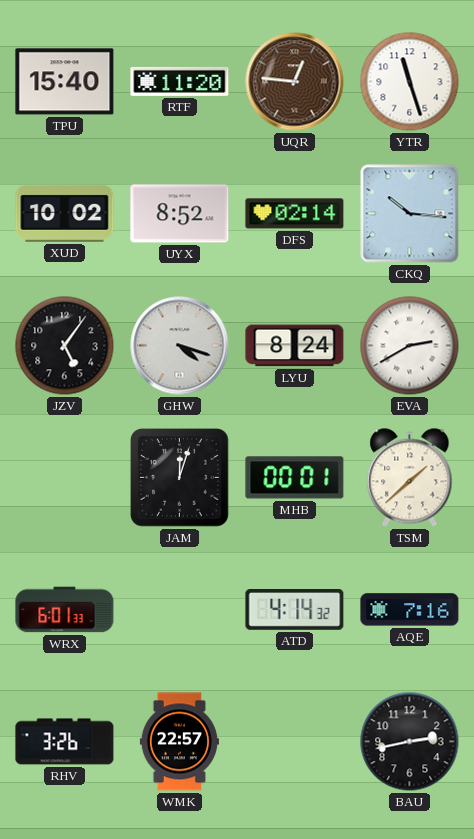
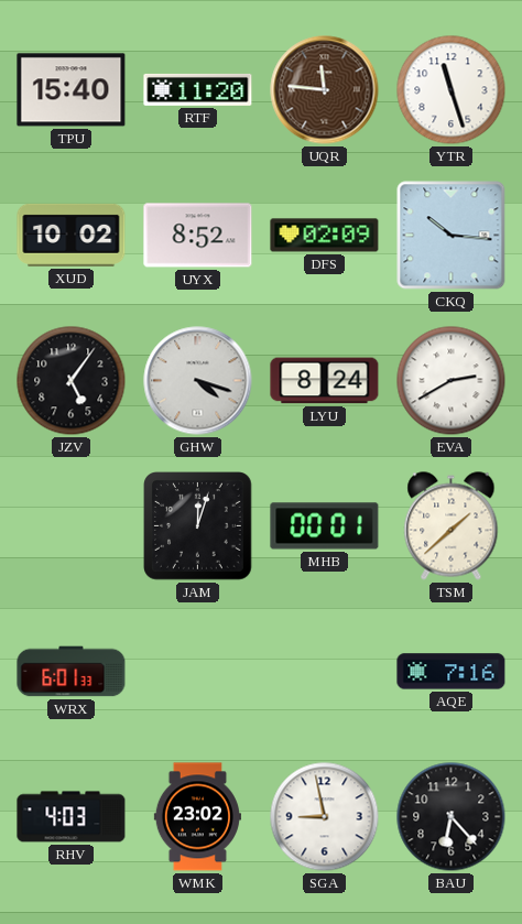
UQR: 12:46 -> 11:46
DFS: 02:14 -> 02:09
ATD: 4:14 -> none
RHV: 3:26 -> 4:03
WMK: 22:57 -> 23:02
SGA: none -> 8:58
BAU: 2:43 -> 6:23
